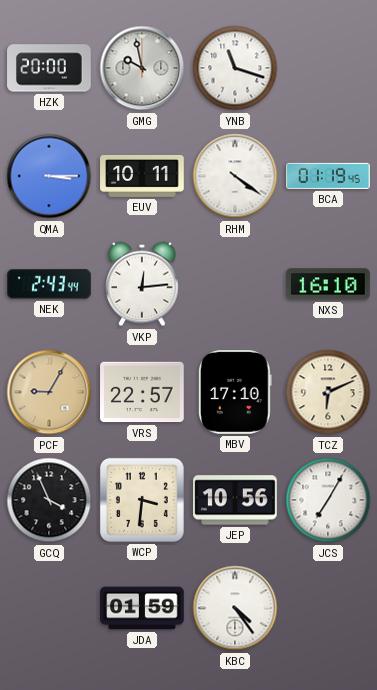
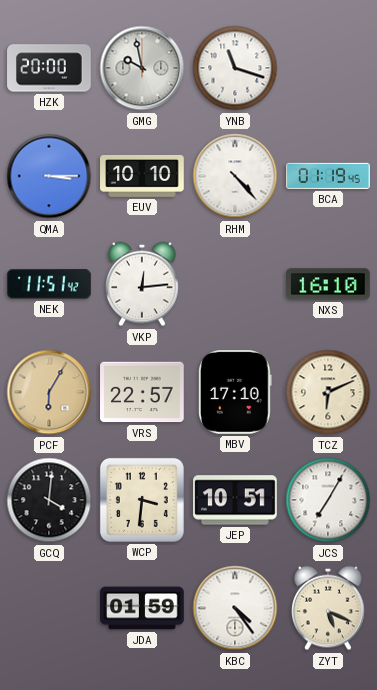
EUV: 10:11 -> 10:10
RHM: 4:21 -> 4:23
NEK: 2:43 -> 11:51
PCF: 9:05 -> 6:05
GCQ: 3:56 -> 4:01
JEP: 10:56 -> 10:51
ZYT: none -> 5:19
